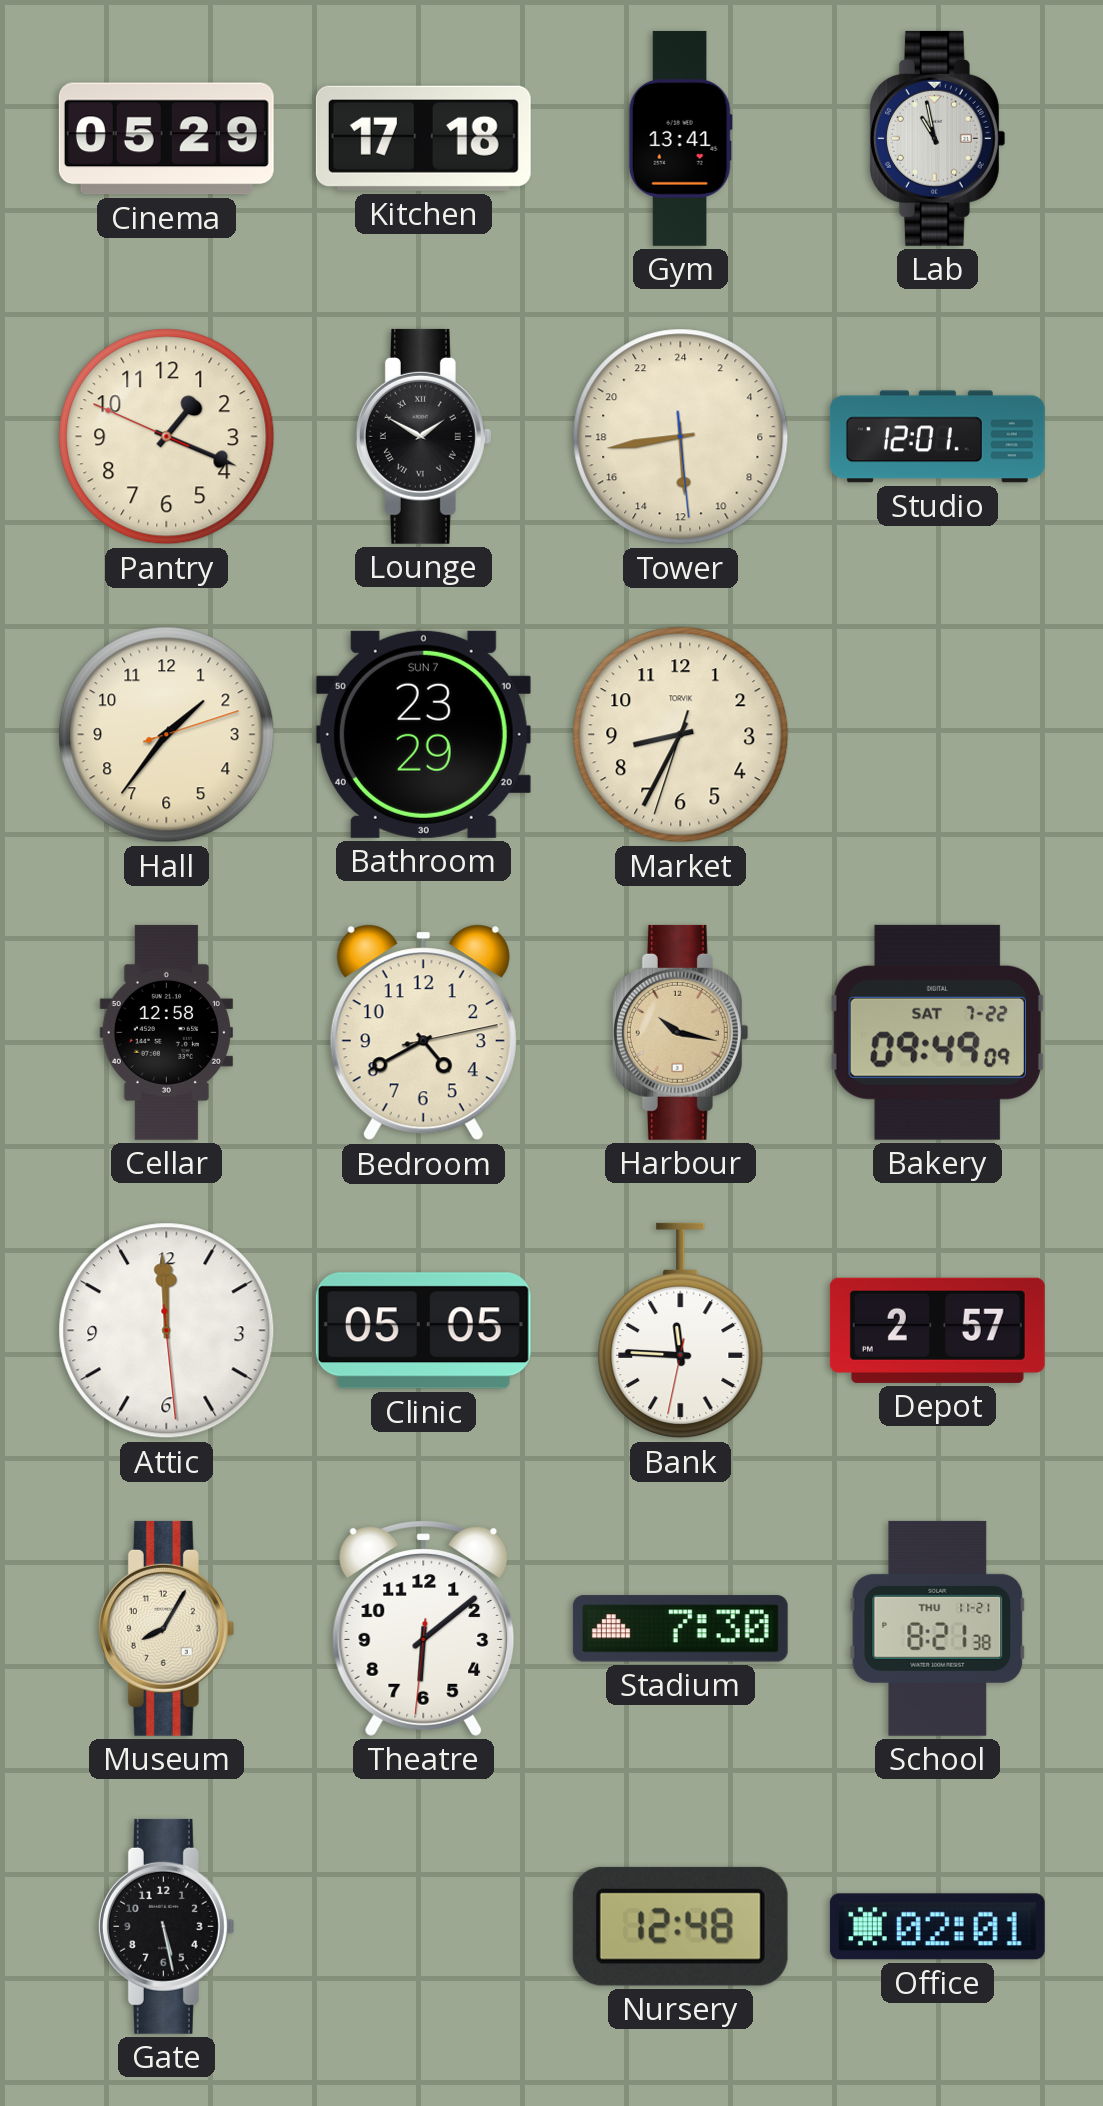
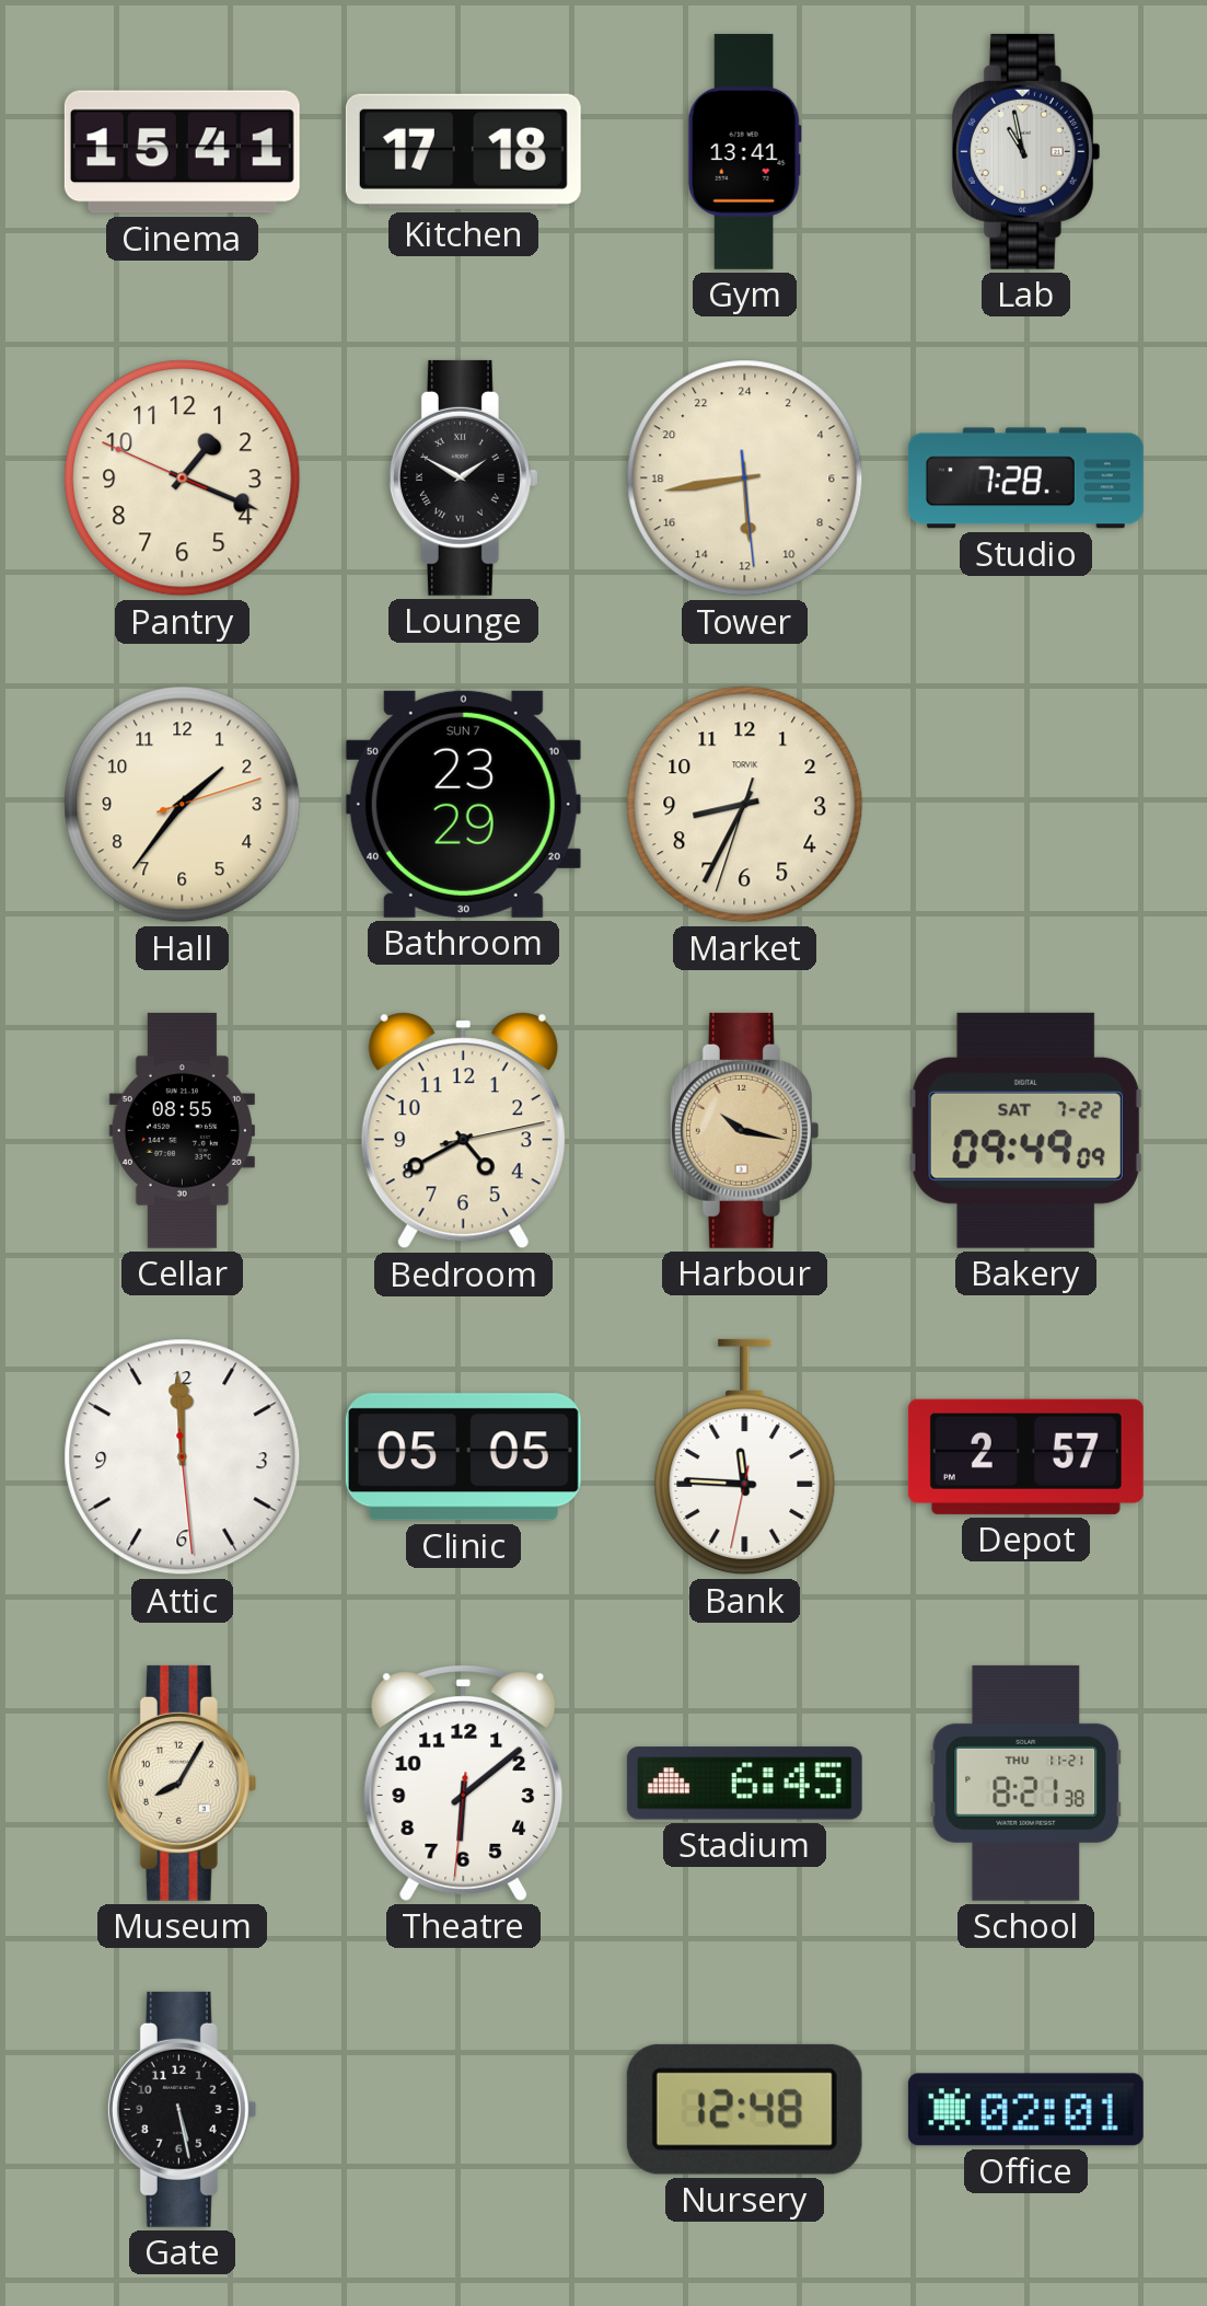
Cinema: 05:29 -> 15:41
Studio: 12:01 -> 7:28
Cellar: 12:58 -> 08:55
Stadium: 7:30 -> 6:45
